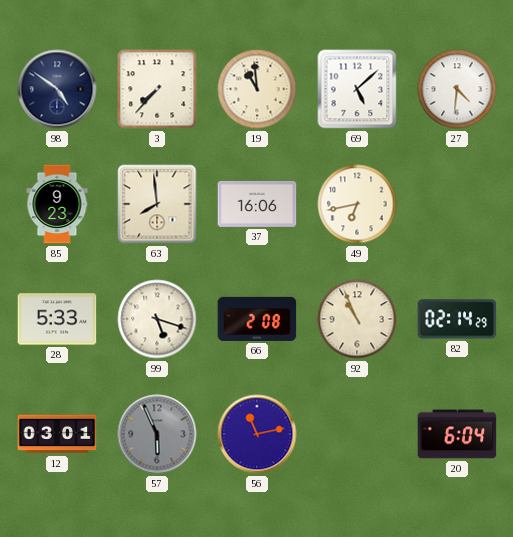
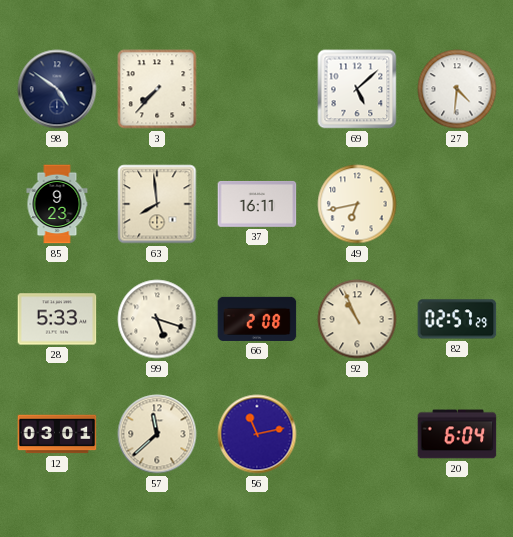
19: 10:59 -> none
37: 16:06 -> 16:11
82: 02:14 -> 02:57
57: 5:56 -> 11:38
57 dial: grey -> cream
